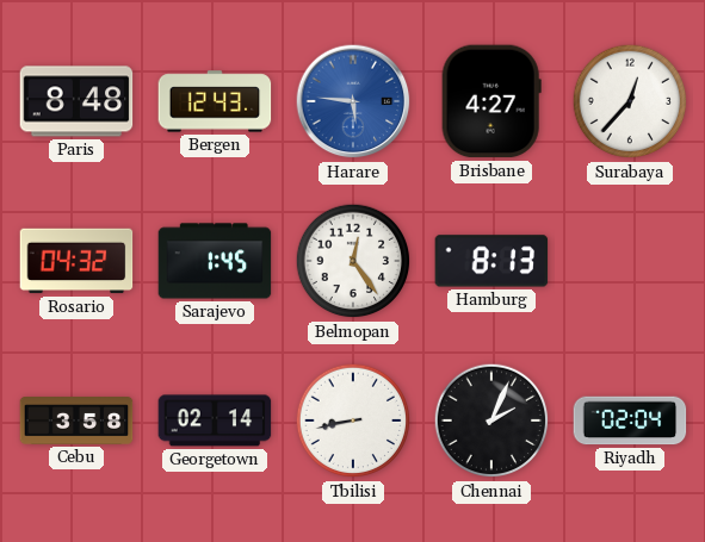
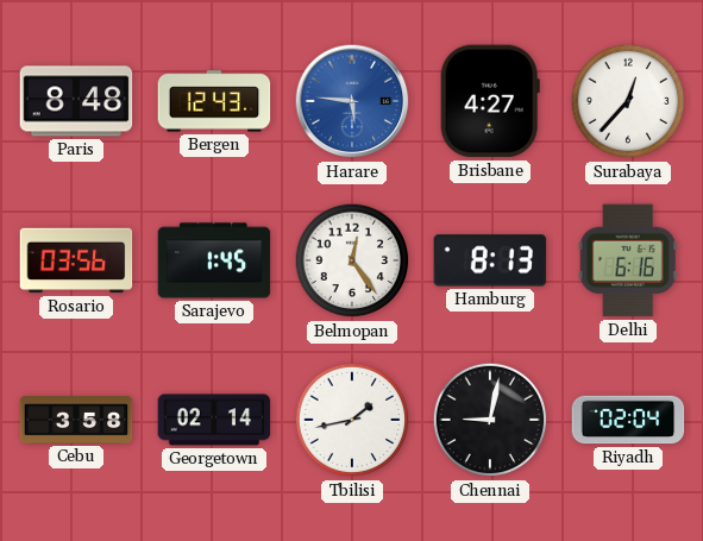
Rosario: 04:32 -> 03:56
Delhi: none -> 6:16
Tbilisi: 8:43 -> 1:43
Chennai: 2:04 -> 9:02
